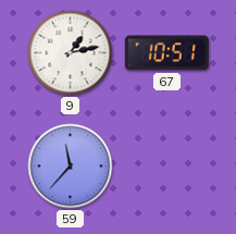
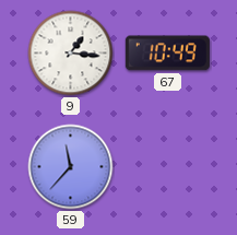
9: 1:13 -> 1:16
67: 10:51 -> 10:49
